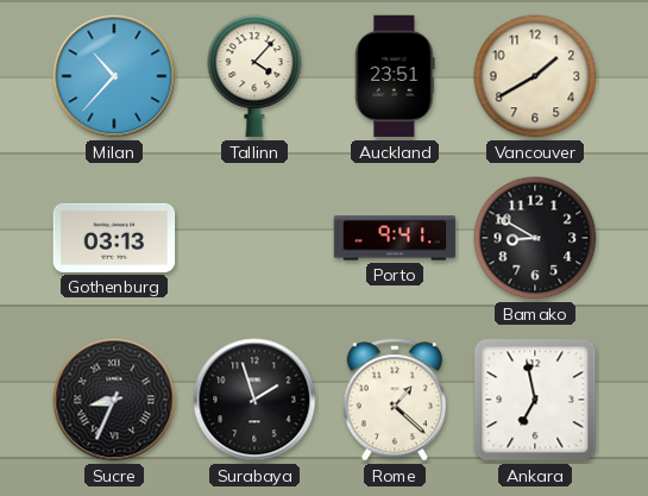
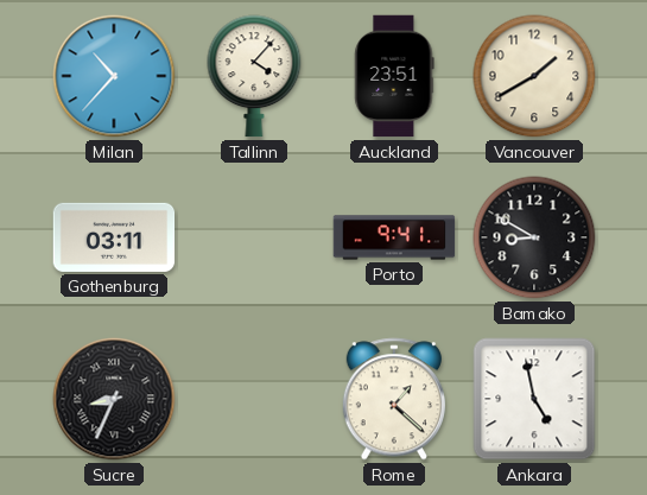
Gothenburg: 03:13 -> 03:11
Surabaya: 1:57 -> none
Ankara: 6:58 -> 4:58
